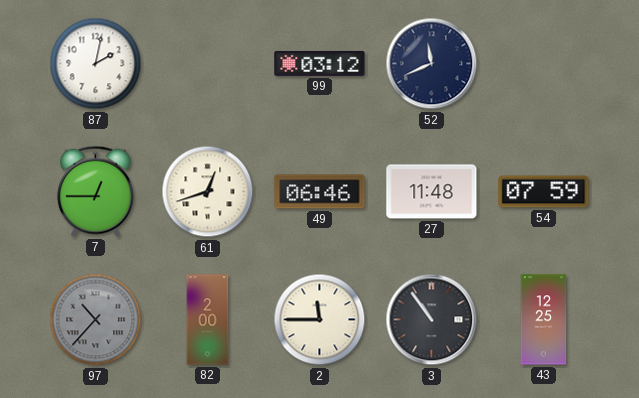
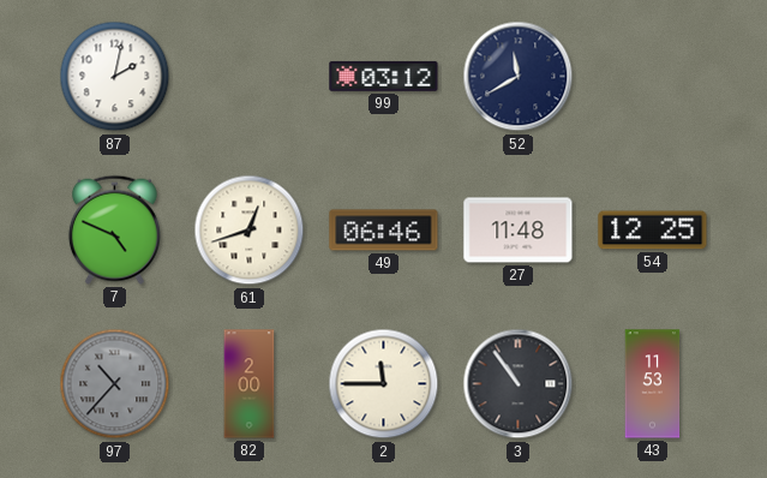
52: 11:41 -> 11:40
7: 12:45 -> 4:49
54: 07:59 -> 12:25
43: 12:25 -> 11:53
